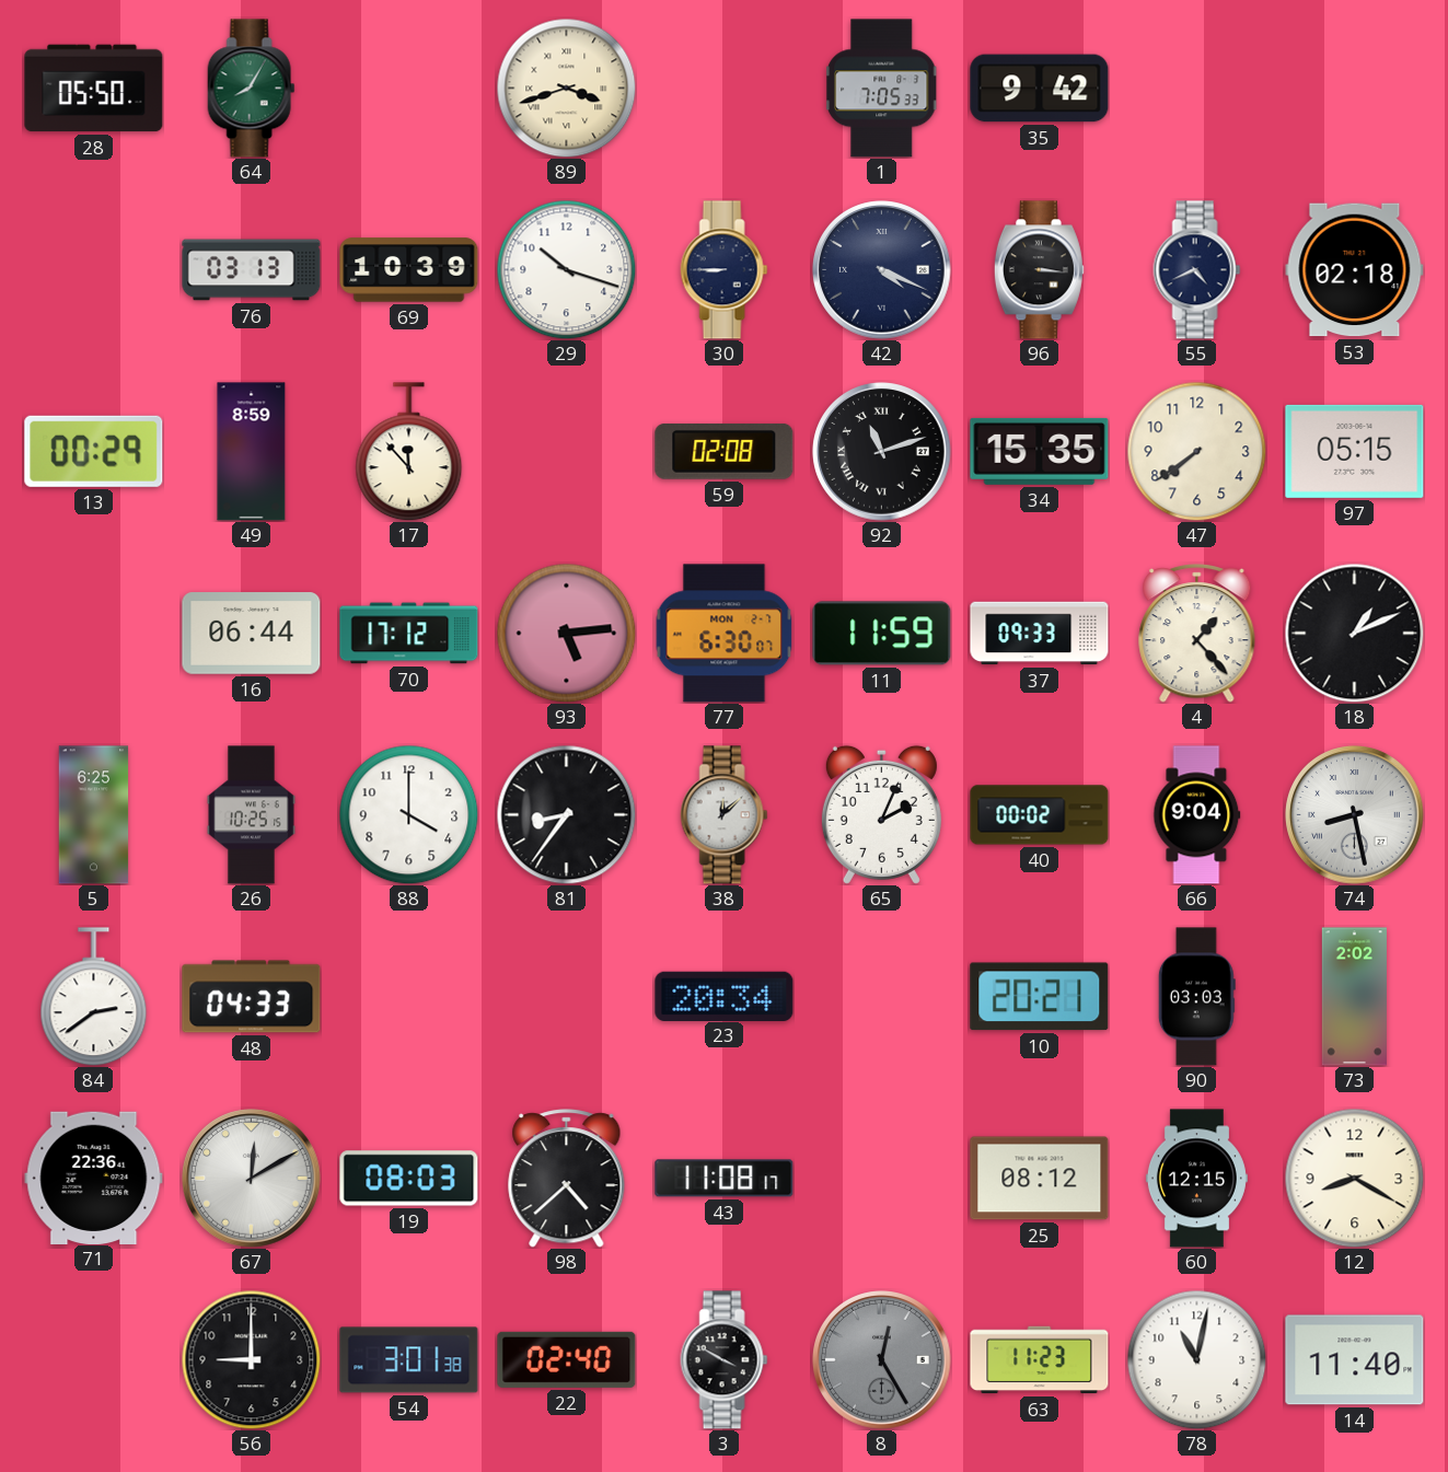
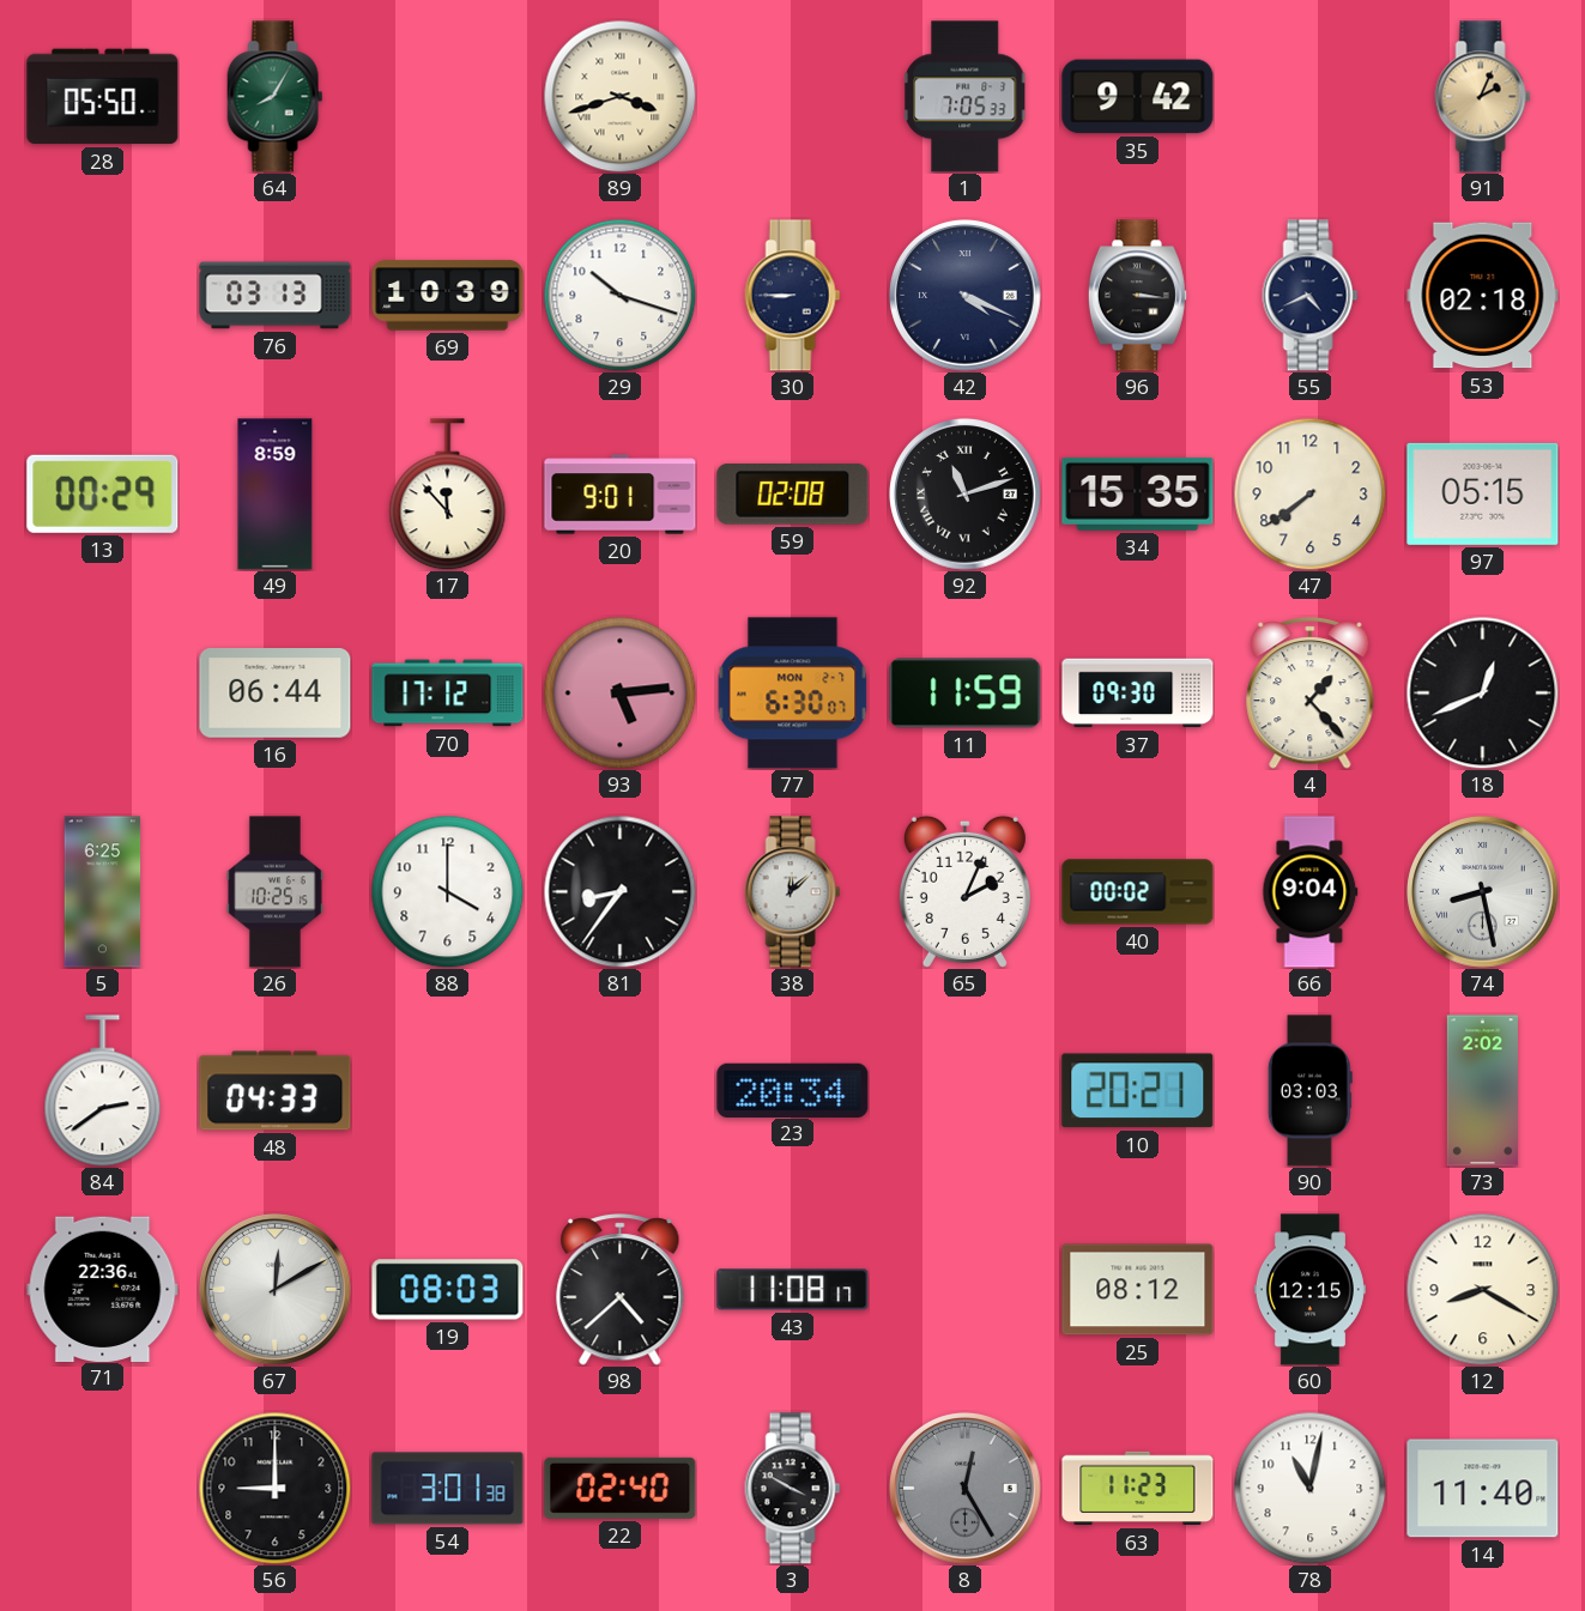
91: none -> 2:04
20: none -> 9:01
37: 09:33 -> 09:30
18: 1:11 -> 12:41
